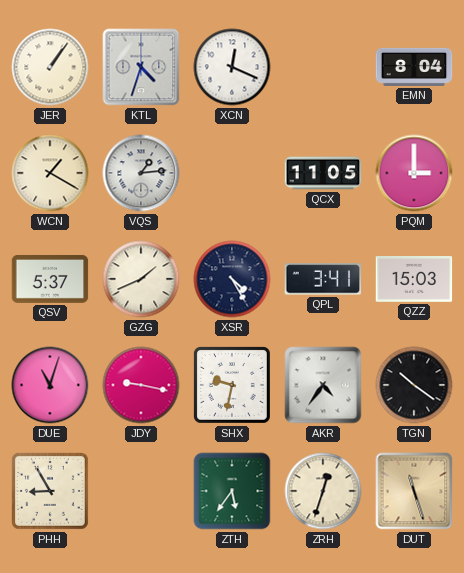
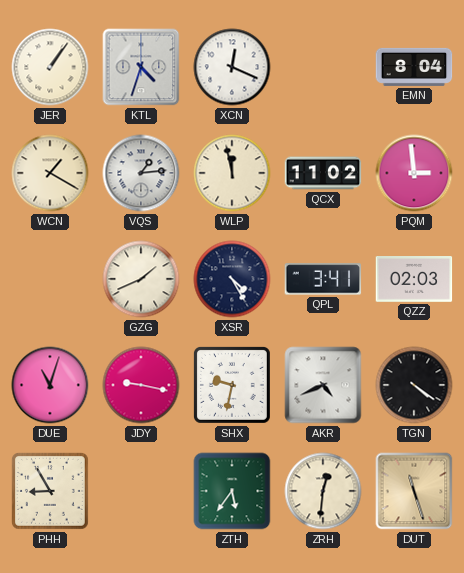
WLP: none -> 11:58
QCX: 11:05 -> 11:02
PQM: 3:00 -> 2:59
QSV: 5:37 -> none
QZZ: 15:03 -> 02:03
AKR: 4:36 -> 4:41
TGN: 10:21 -> 4:21
ZRH: 12:33 -> 12:31
